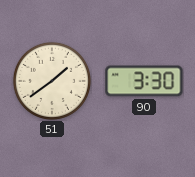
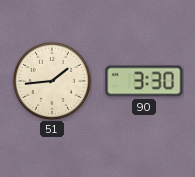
51: 1:39 -> 1:44
